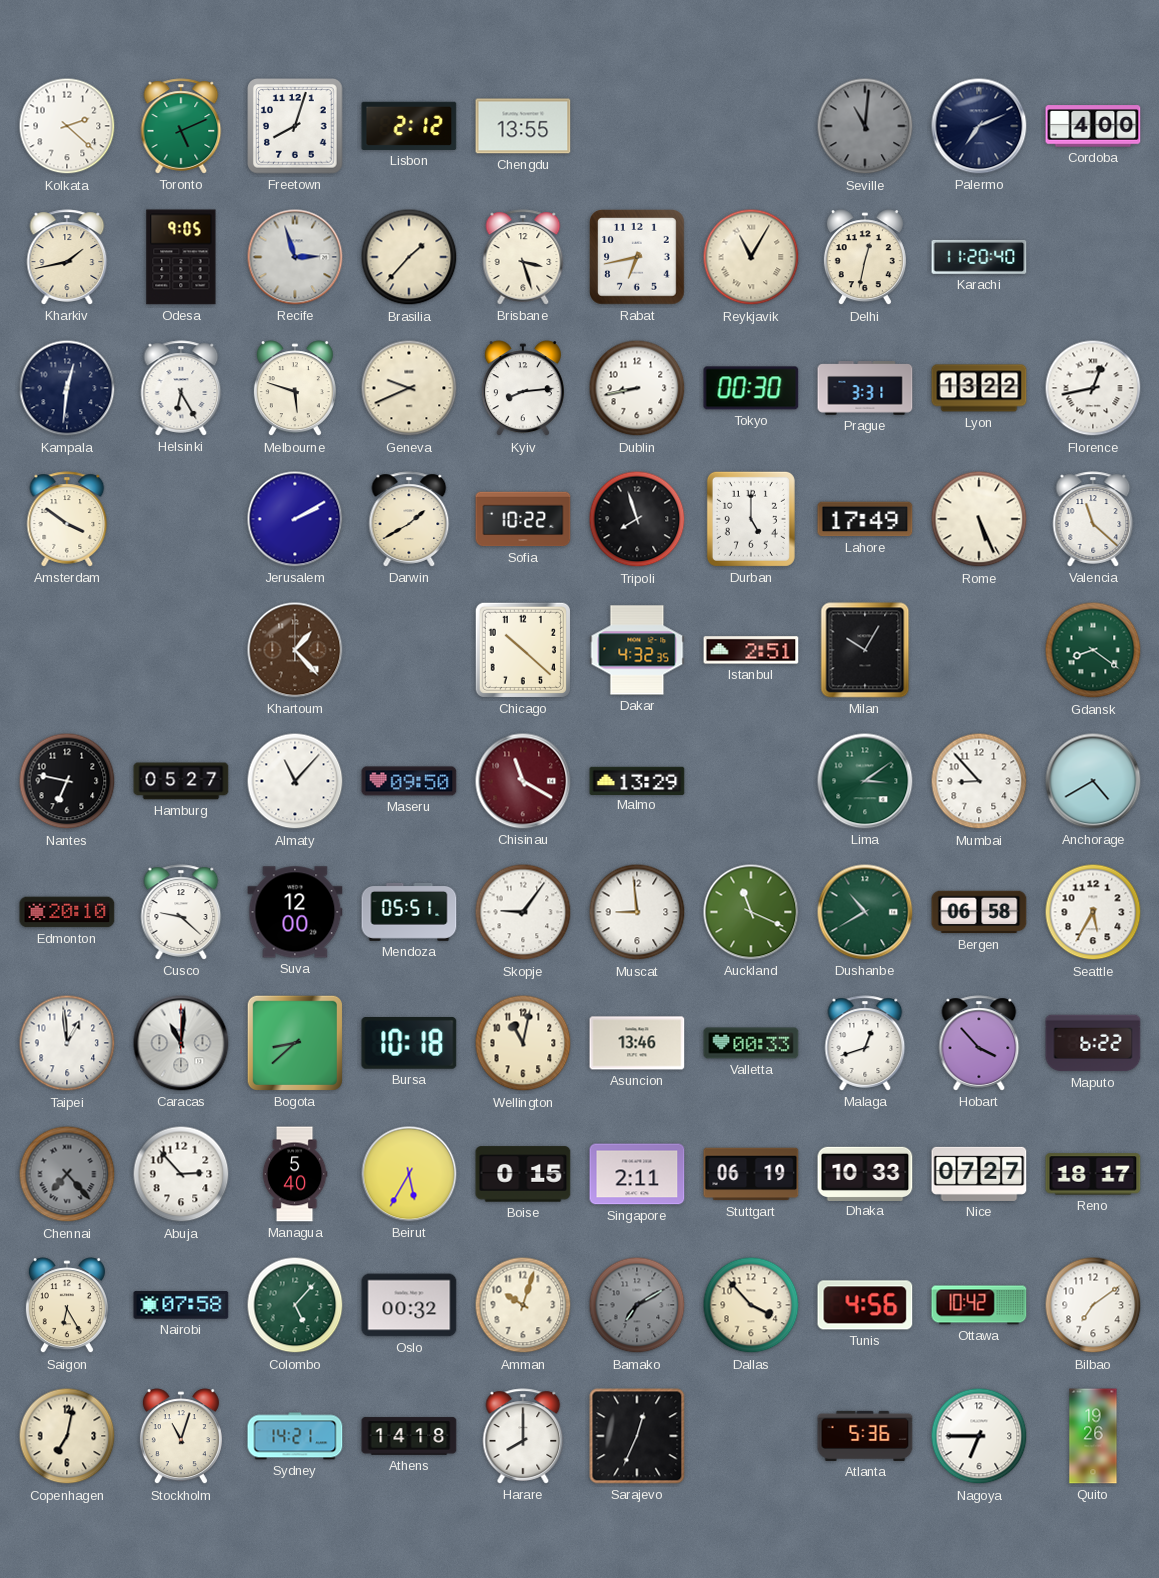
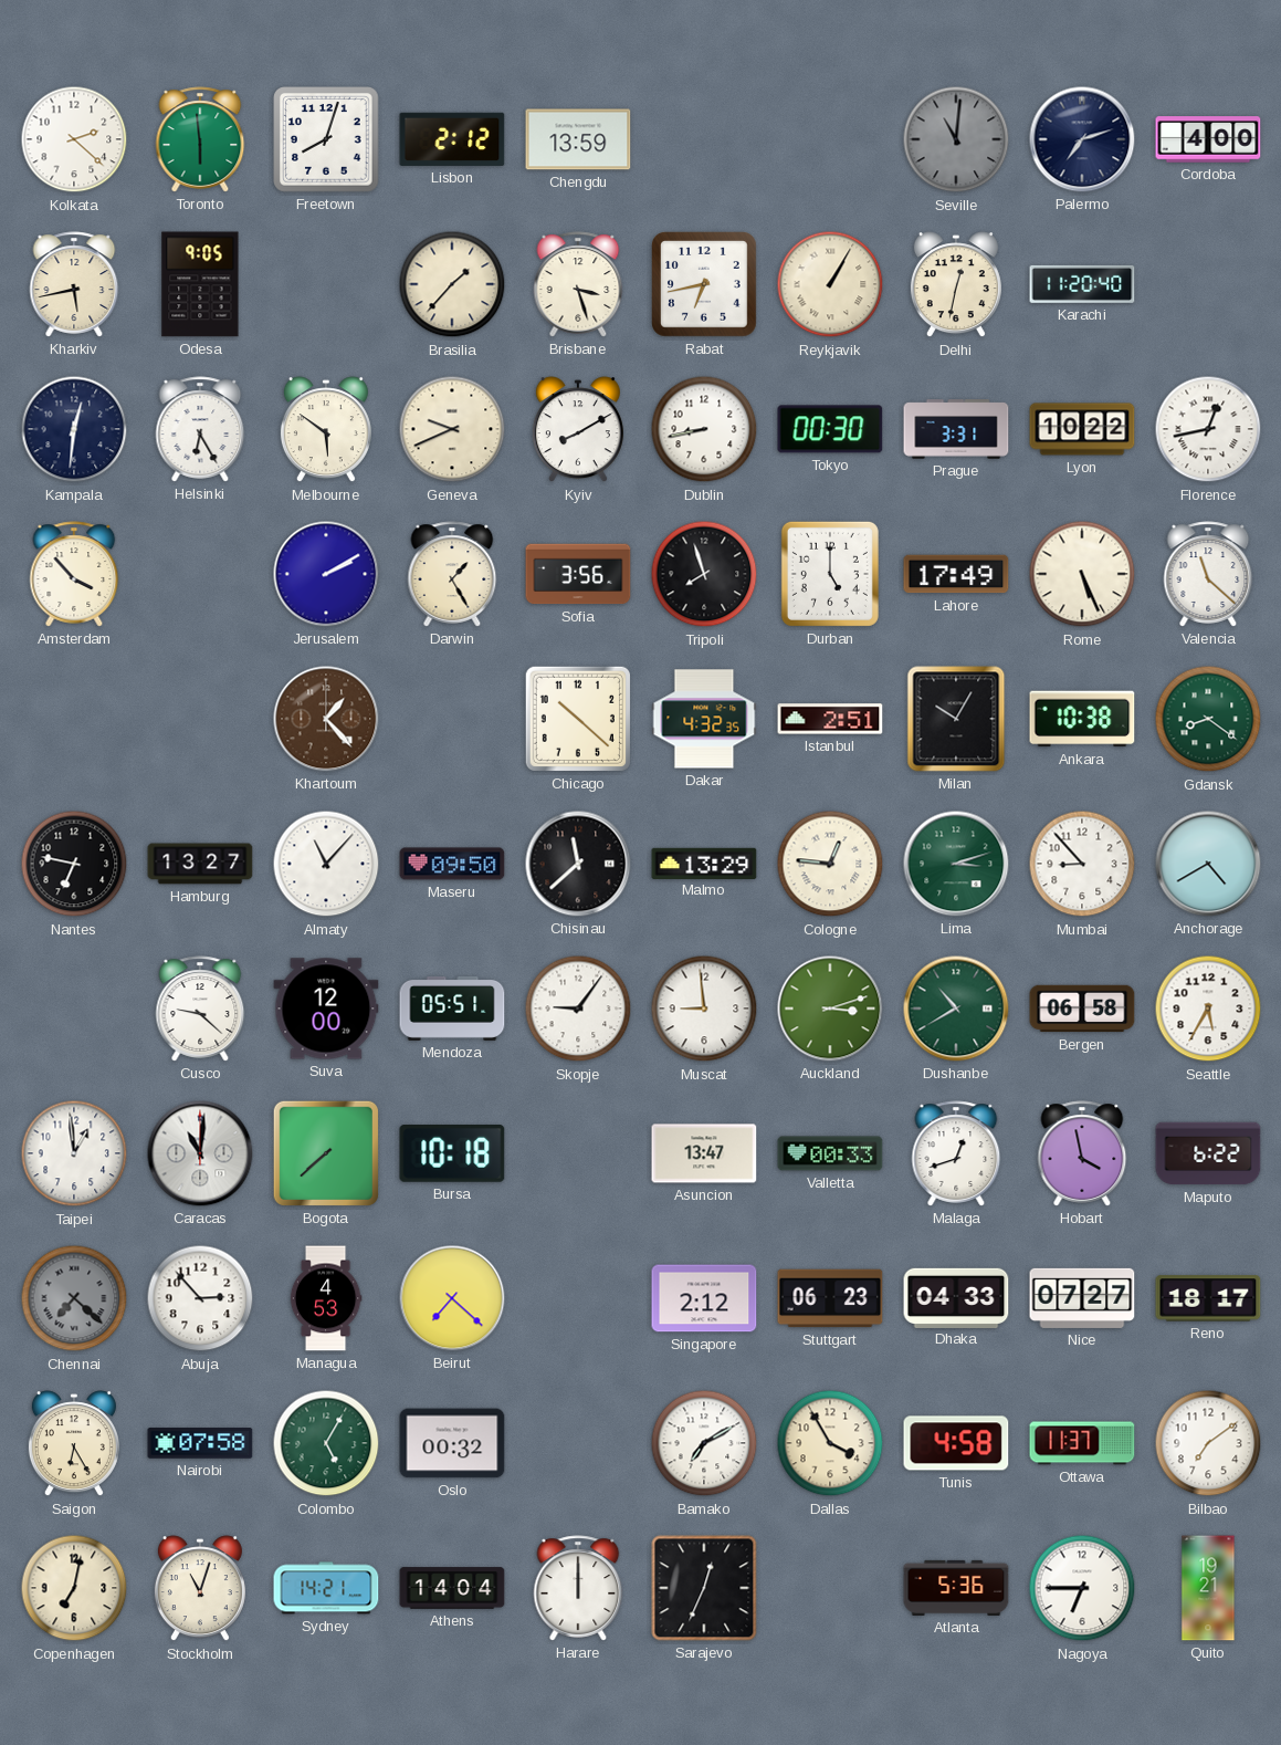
Toronto: 5:11 -> 5:59
Chengdu: 13:55 -> 13:59
Palermo: 7:11 -> 7:12
Kharkiv: 1:43 -> 5:43
Recife: 2:57 -> none
Reykjavik: 11:05 -> 1:05
Melbourne: 5:48 -> 5:51
Kyiv: 8:14 -> 8:10
Lyon: 13:22 -> 10:22
Amsterdam: 3:51 -> 3:53
Darwin: 1:40 -> 1:25
Sofia: 10:22 -> 3:56
Ankara: none -> 10:38
Hamburg: 05:27 -> 13:27
Chisinau: 11:20 -> 11:38
Chisinau dial: burgundy -> black
Cologne: none -> 12:46
Lima: 3:09 -> 3:12
Edmonton: 20:10 -> none
Auckland: 11:19 -> 3:12
Bogota: 8:38 -> 7:38
Wellington: 11:02 -> none
Asuncion: 13:46 -> 13:47
Hobart: 3:53 -> 3:58
Chennai: 7:23 -> 7:22
Managua: 5:40 -> 4:53
Beirut: 5:35 -> 7:22
Boise: 0:15 -> none
Singapore: 2:11 -> 2:12
Stuttgart: 06:19 -> 06:23
Dhaka: 10:33 -> 04:33
Colombo: 5:07 -> 5:05
Amman: 10:03 -> none
Bamako dial: grey -> white
Dallas: 3:53 -> 3:55
Tunis: 4:56 -> 4:58
Ottawa: 10:42 -> 11:37
Athens: 14:18 -> 14:04
Harare: 8:00 -> 12:00
Quito: 19:26 -> 19:21
